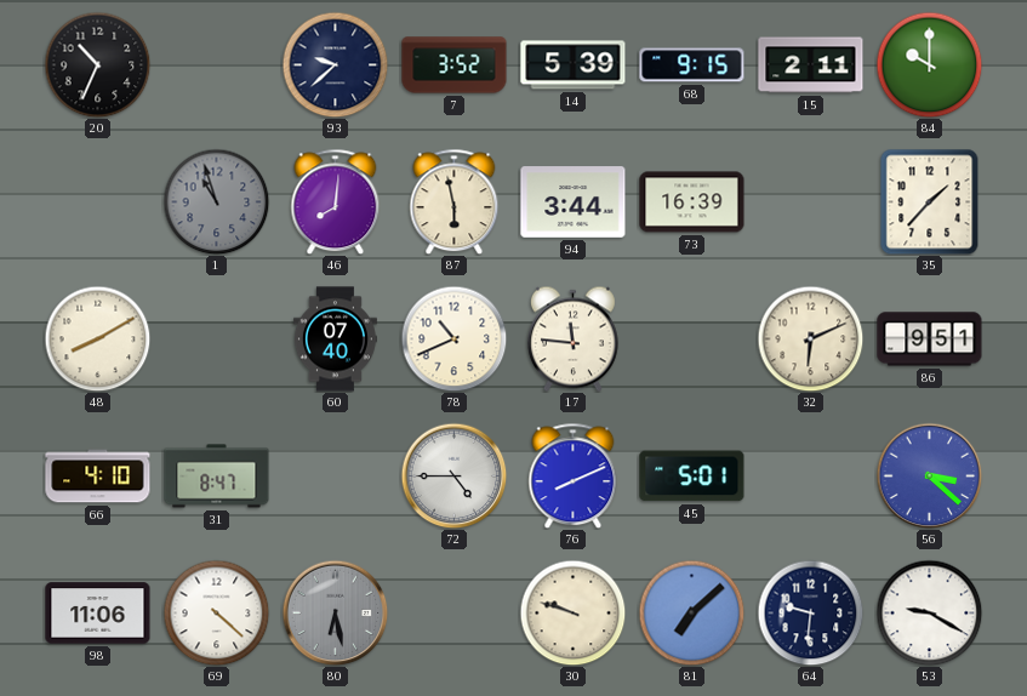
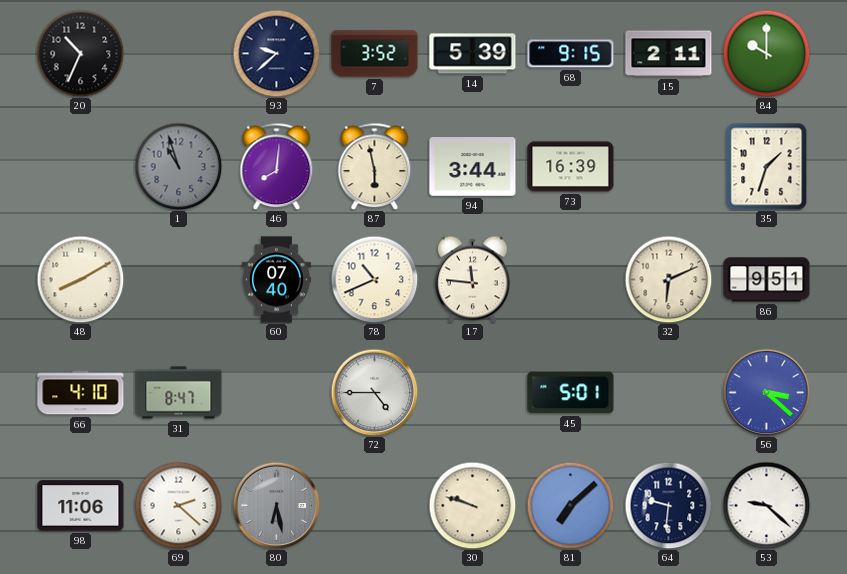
35: 1:37 -> 1:33
76: 8:11 -> none
69: 4:22 -> 2:22
53: 9:20 -> 9:22
